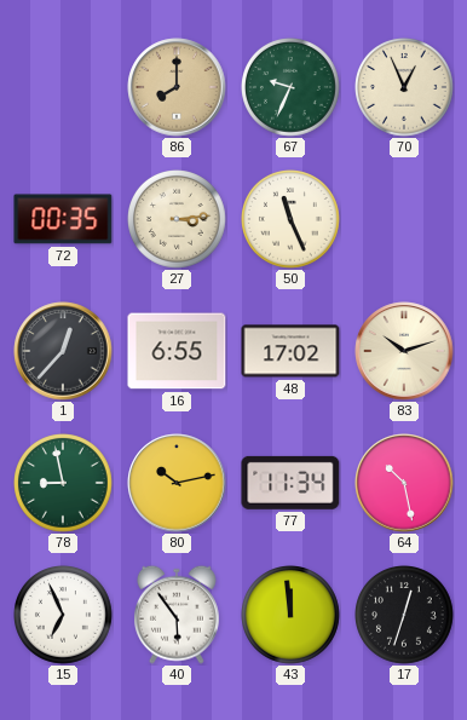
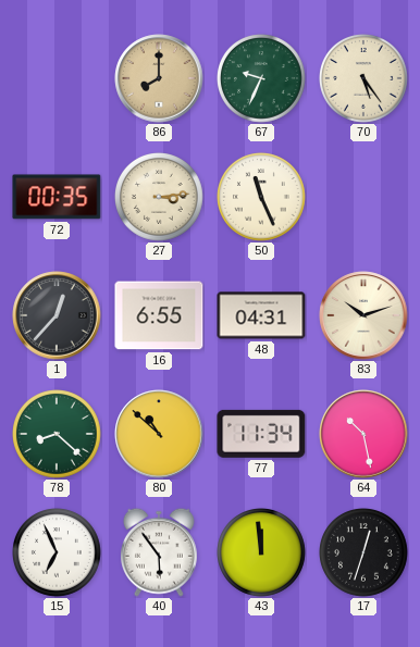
70: 12:56 -> 5:24
48: 17:02 -> 04:31
78: 8:58 -> 8:22
80: 10:13 -> 10:52
